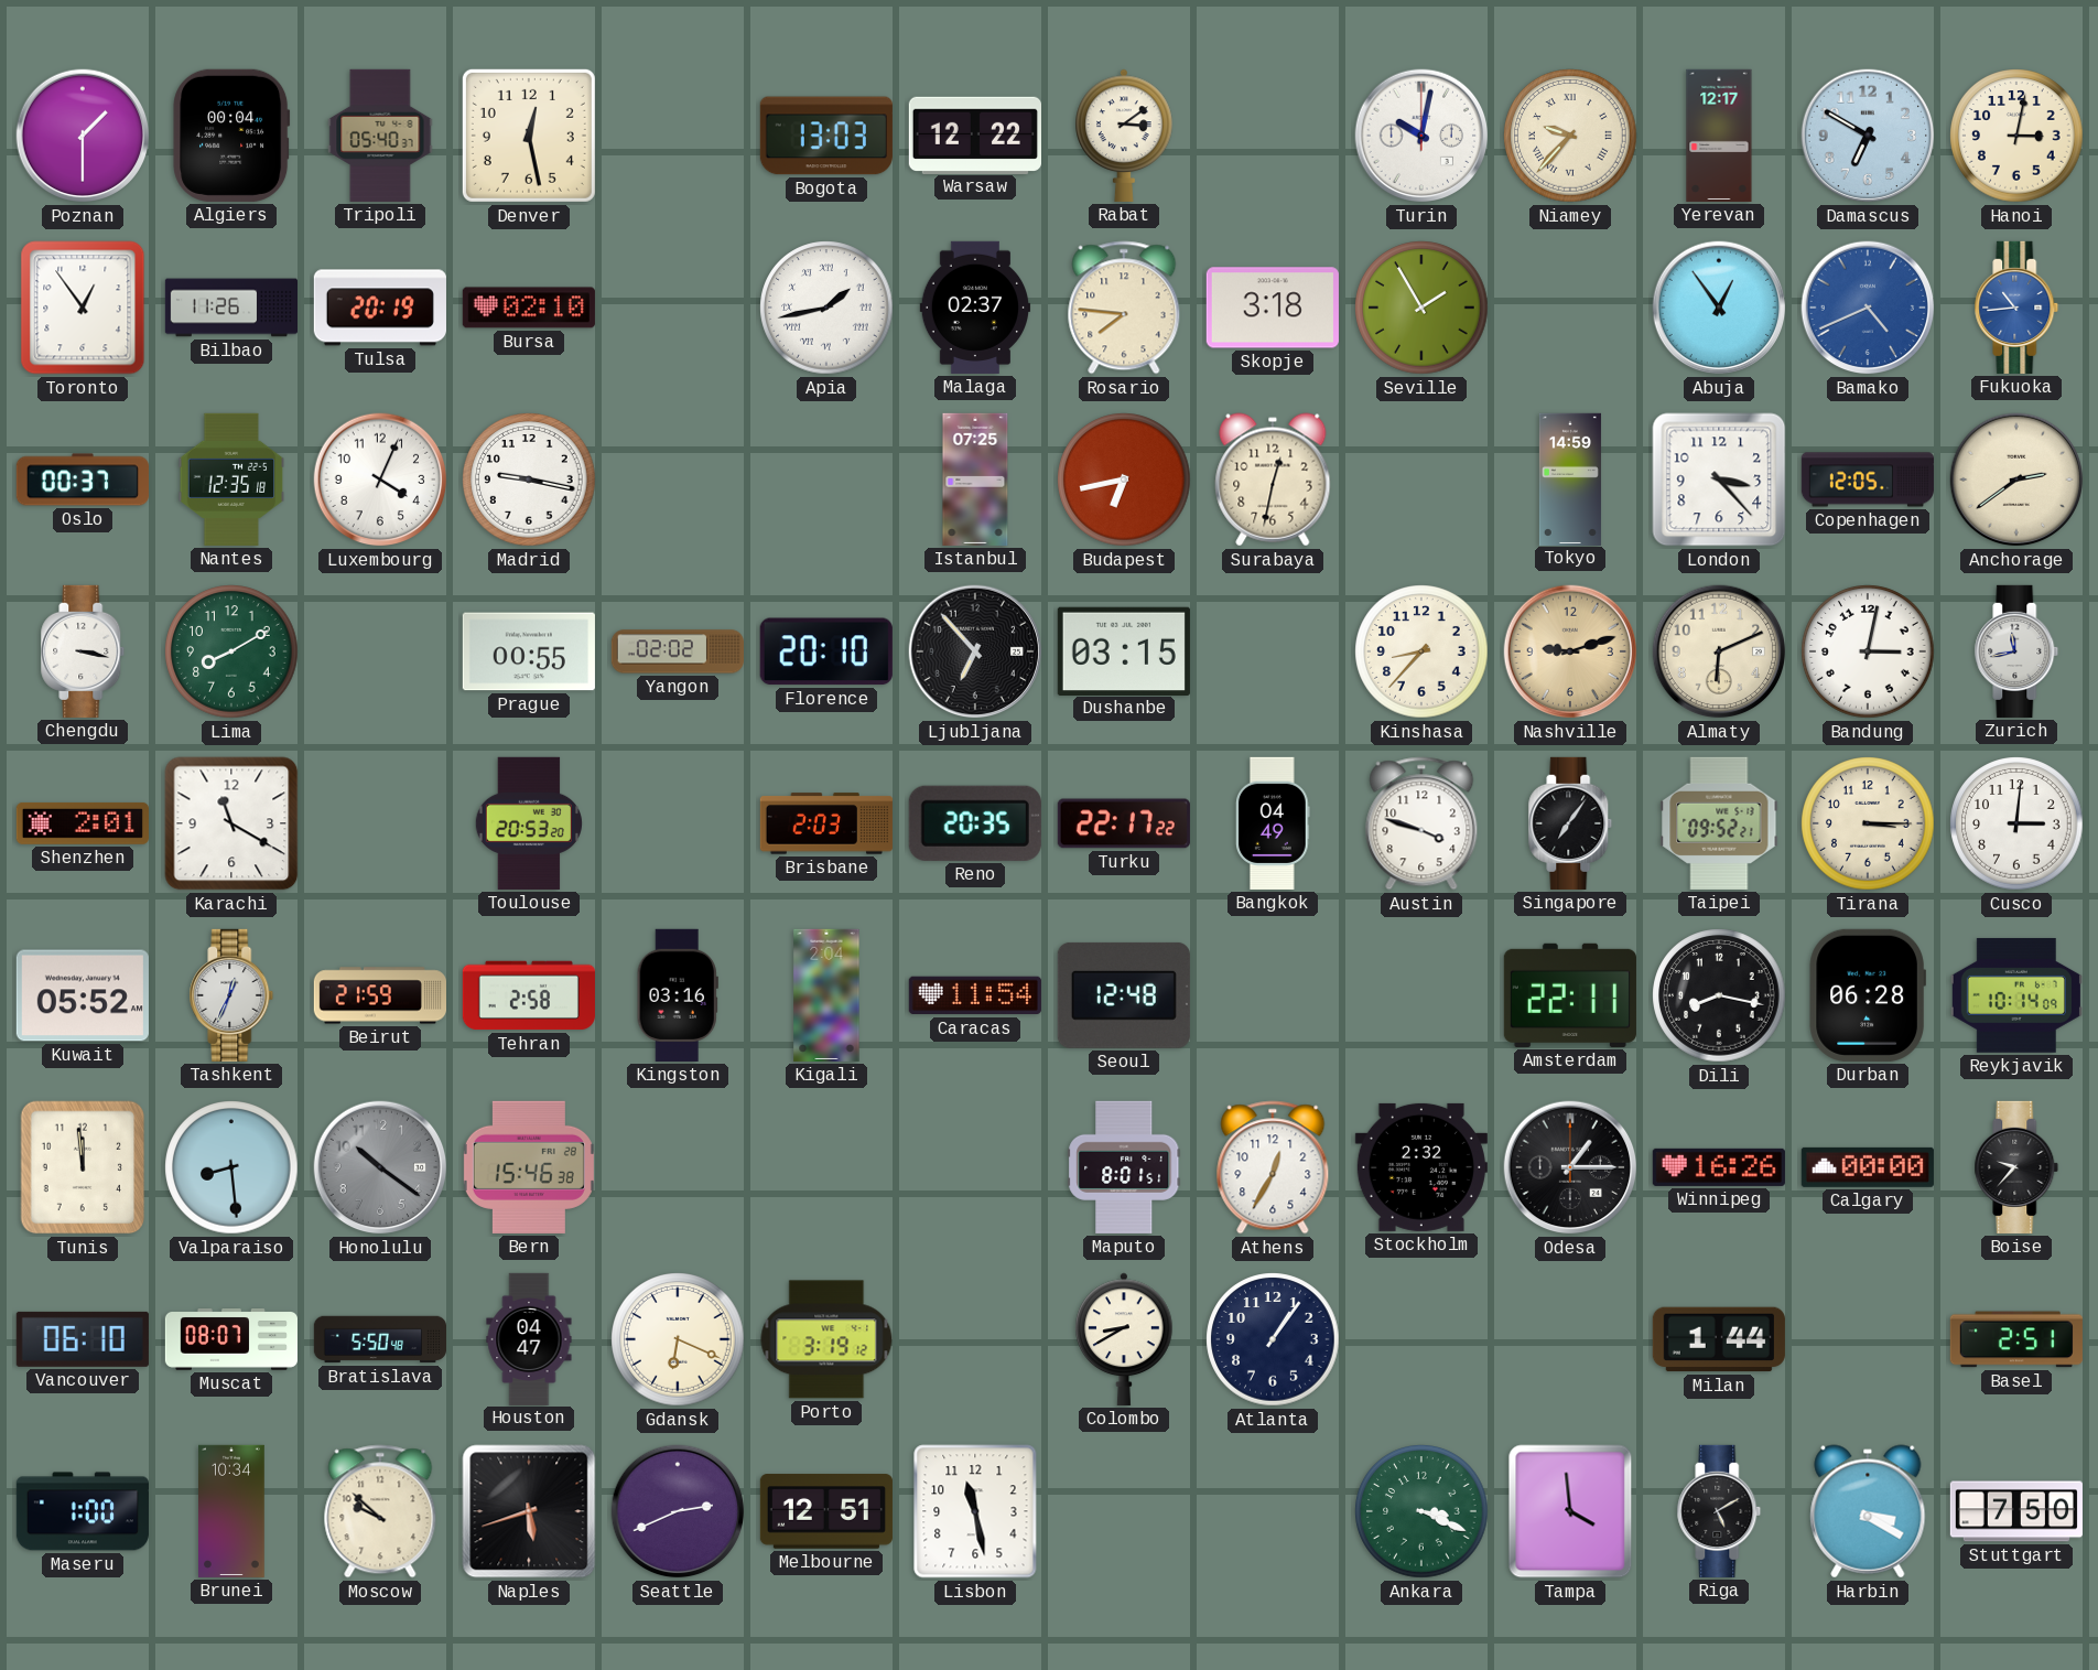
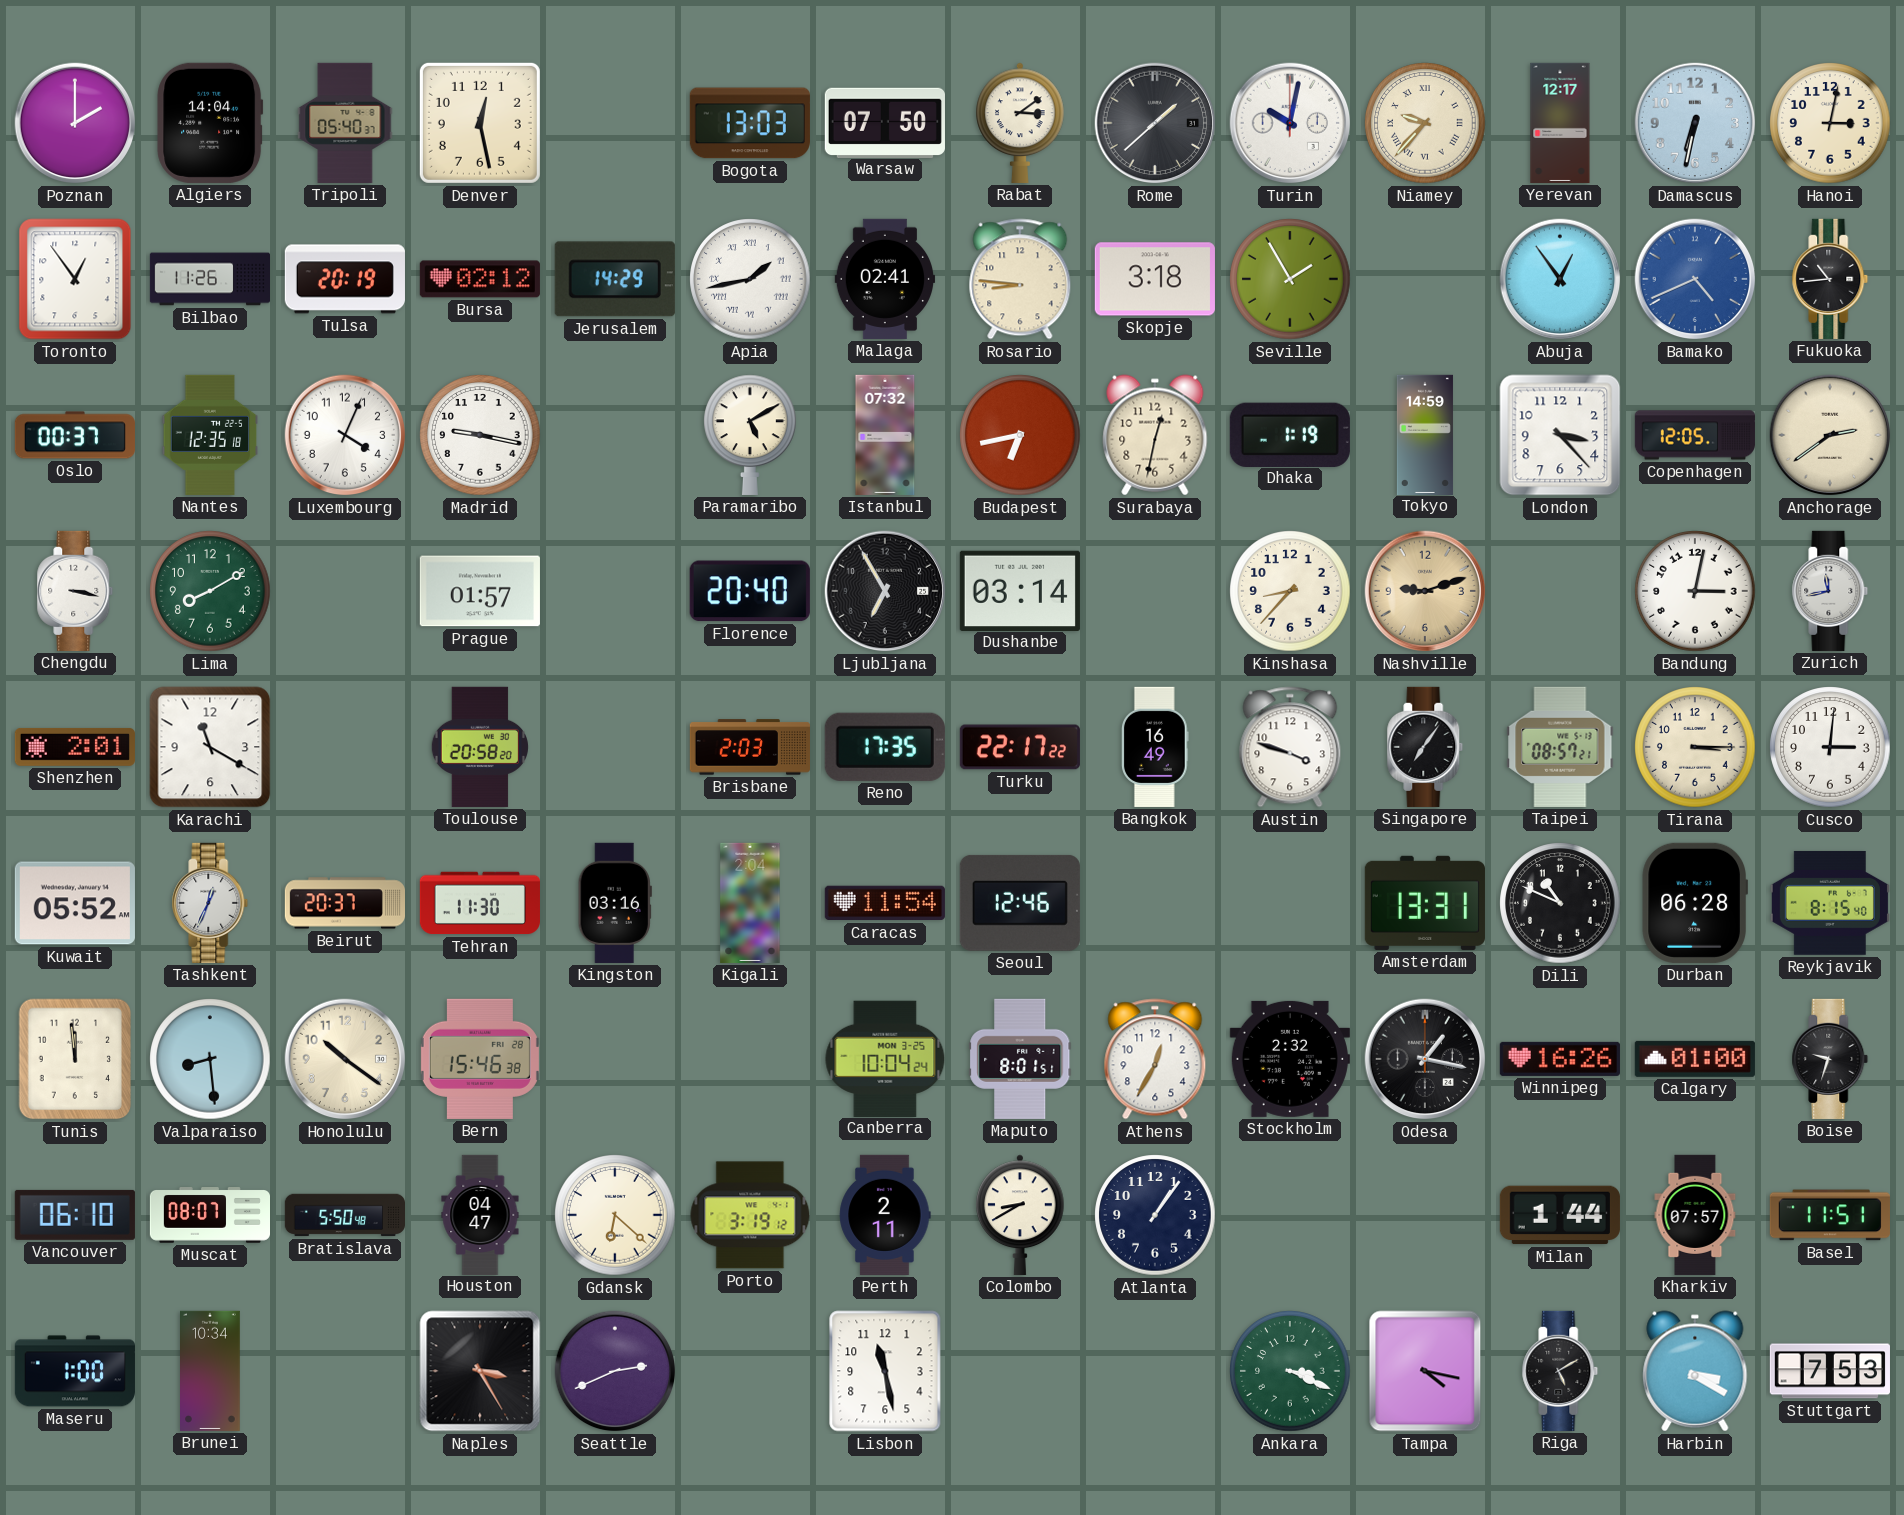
Poznan: 1:30 -> 2:00
Algiers: 00:04 -> 14:04
Warsaw: 12:22 -> 07:50
Rome: none -> 1:38
Damascus: 6:50 -> 6:32
Bursa: 02:10 -> 02:12
Jerusalem: none -> 14:29
Malaga: 02:37 -> 02:41
Rosario: 7:46 -> 8:46
Fukuoka dial: blue -> black
Paramaribo: none -> 5:10
Istanbul: 07:25 -> 07:32
Dhaka: none -> 1:19
Prague: 00:55 -> 01:57
Yangon: 02:02 -> none
Florence: 20:10 -> 20:40
Ljubljana: 6:53 -> 6:55
Dushanbe: 03:15 -> 03:14
Almaty: 6:11 -> none
Toulouse: 20:53 -> 20:58
Reno: 20:35 -> 17:35
Bangkok: 04:49 -> 16:49
Taipei: 09:52 -> 08:57
Beirut: 21:59 -> 20:37
Tehran: 2:58 -> 11:30
Seoul: 12:48 -> 12:46
Amsterdam: 22:11 -> 13:31
Dili: 8:17 -> 10:49
Reykjavik: 10:14 -> 8:15
Honolulu dial: grey -> cream
Canberra: none -> 10:04
Odesa: 1:15 -> 1:17
Calgary: 00:00 -> 01:00
Boise: 9:37 -> 9:33
Gdansk: 6:19 -> 6:22
Perth: none -> 2:11
Kharkiv: none -> 07:57
Basel: 2:51 -> 11:51
Moscow: 9:52 -> none
Naples: 5:42 -> 3:25
Melbourne: 12:51 -> none
Tampa: 3:59 -> 4:17
Stuttgart: 7:50 -> 7:53
